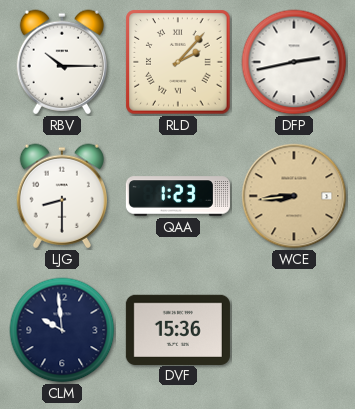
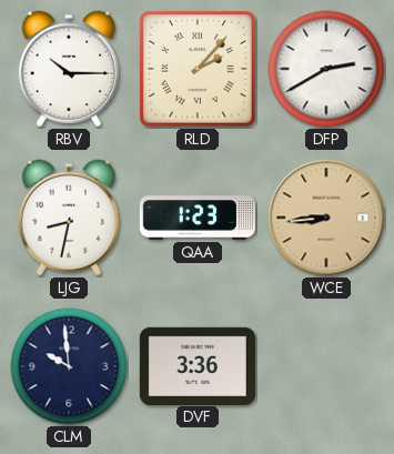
DFP: 2:43 -> 2:40
LJG: 8:30 -> 8:32
DVF: 15:36 -> 3:36
